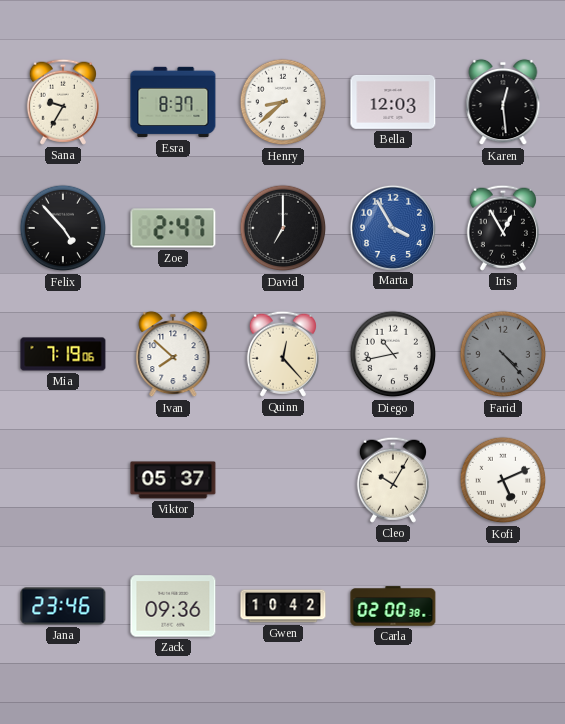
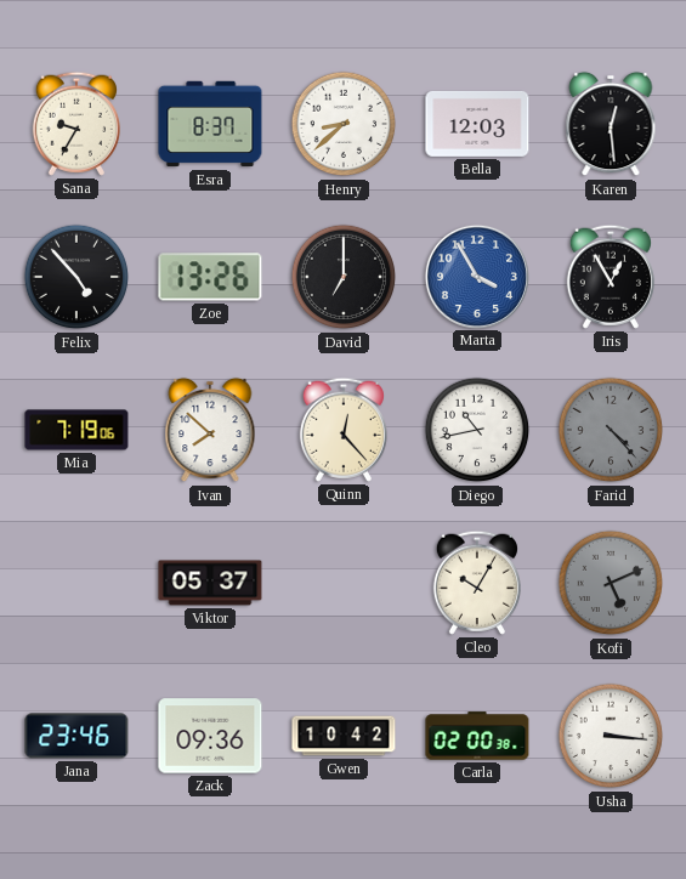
Zoe: 2:47 -> 13:26
Kofi dial: white -> grey
Usha: none -> 3:16
